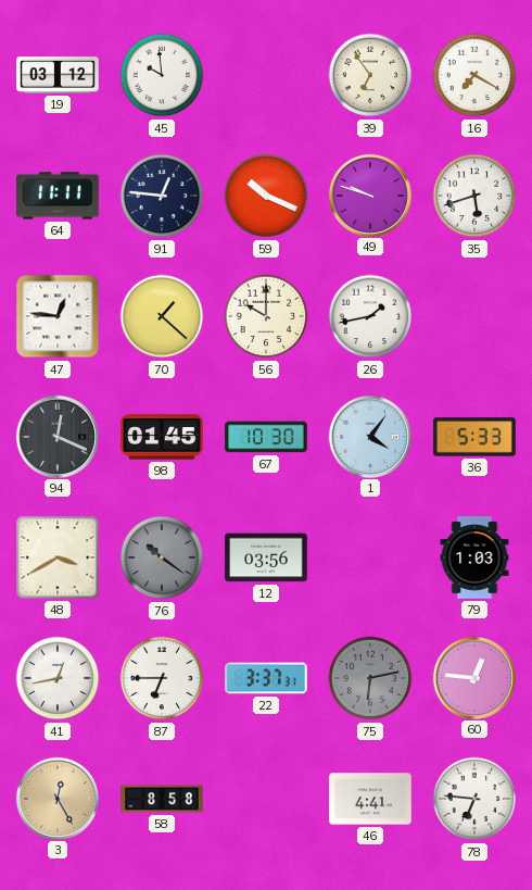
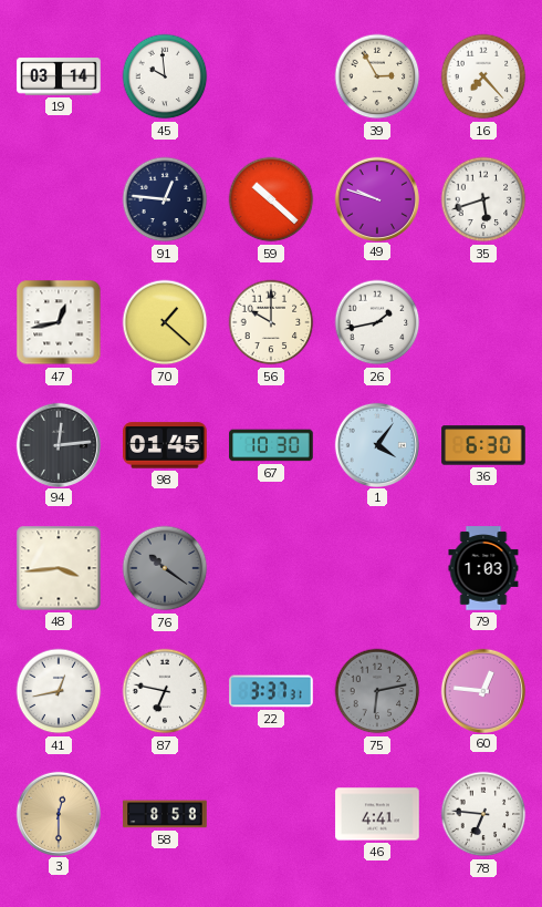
19: 03:12 -> 03:14
39: 6:54 -> 2:55
16: 7:20 -> 7:23
64: 11:11 -> none
59: 10:19 -> 10:22
47: 12:46 -> 12:43
94: 12:19 -> 12:14
36: 5:33 -> 6:30
48: 3:40 -> 3:44
12: 03:56 -> none
87: 6:45 -> 6:47
3: 12:25 -> 12:30
